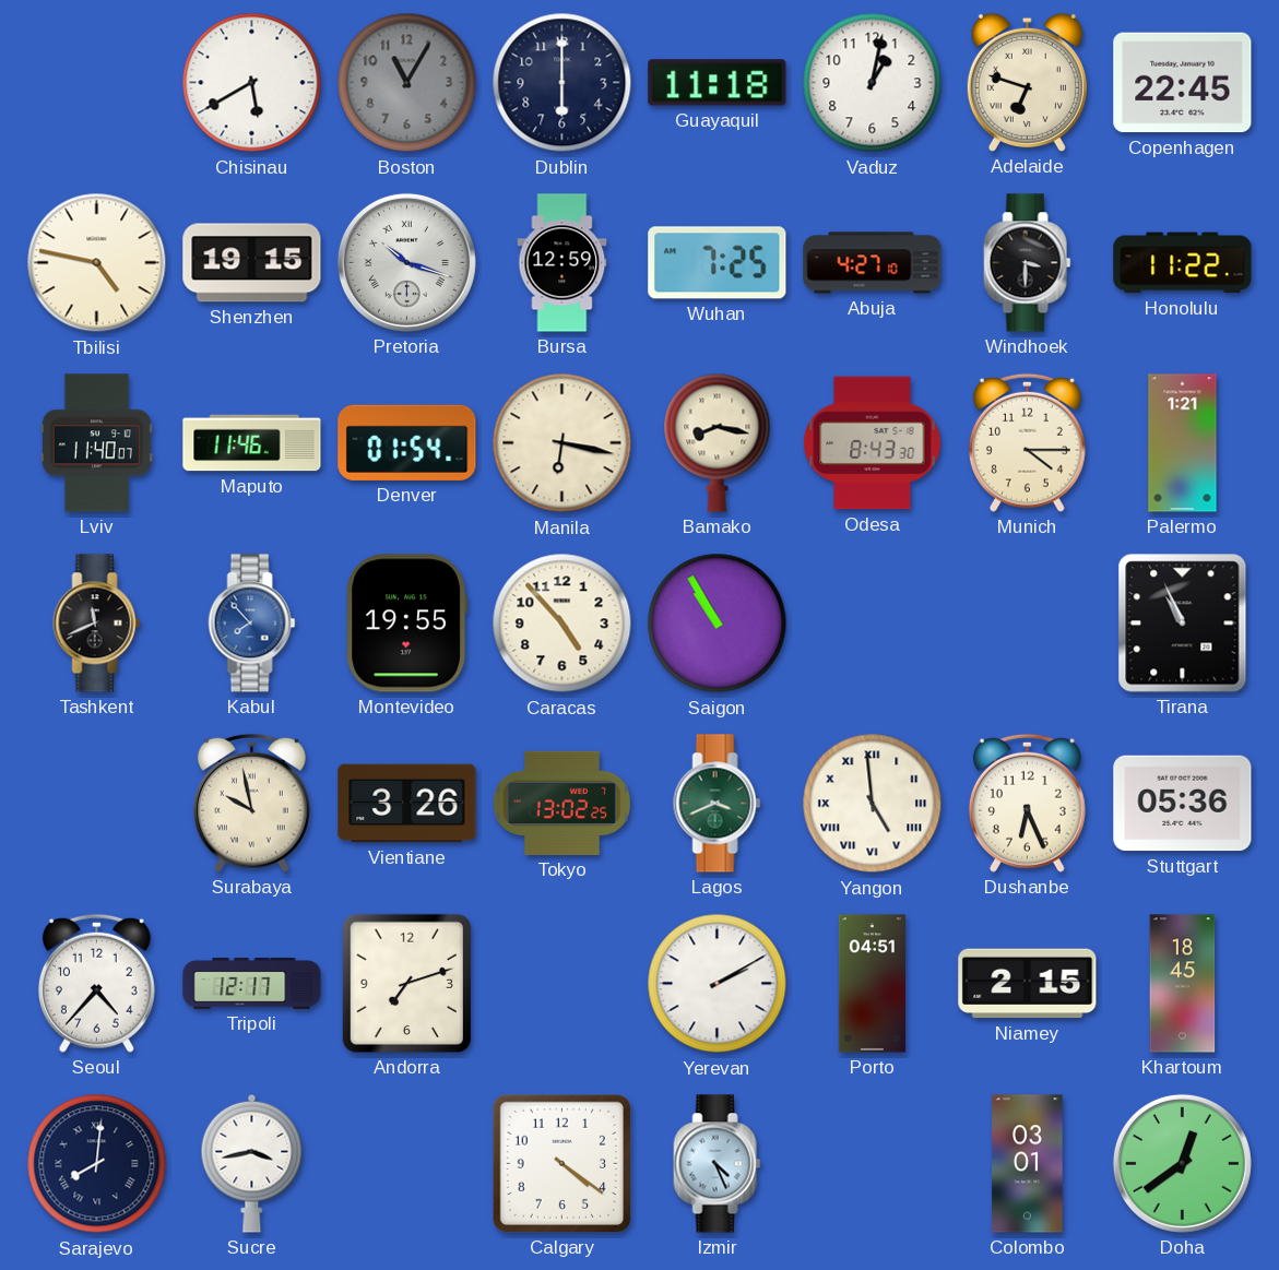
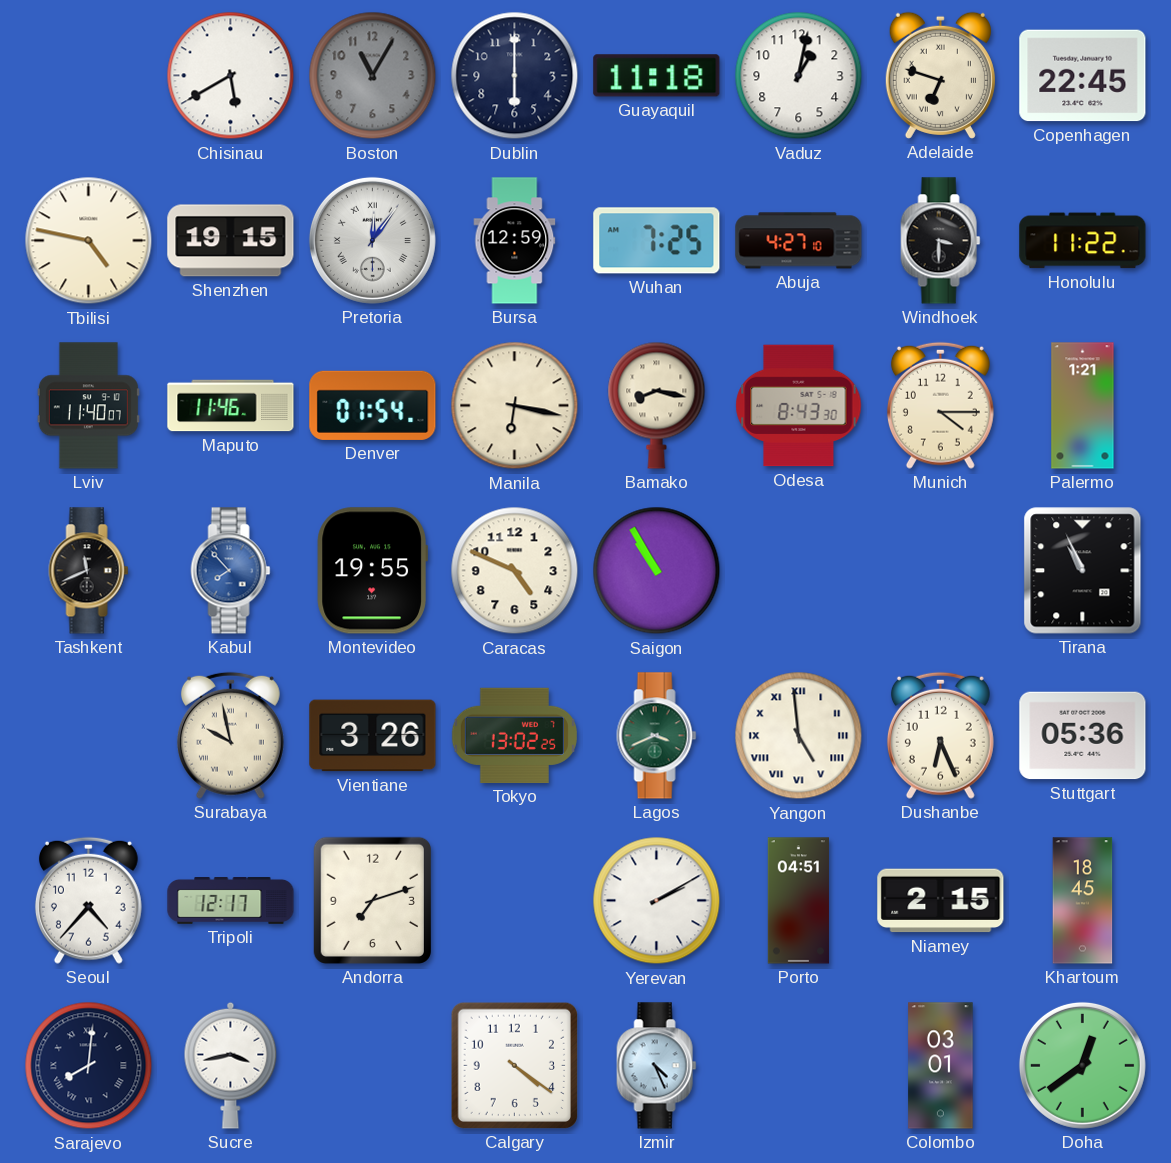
Pretoria: 10:18 -> 12:06
Caracas: 4:53 -> 4:49
